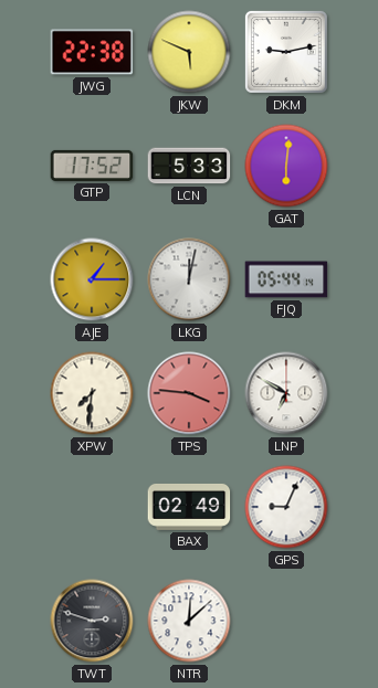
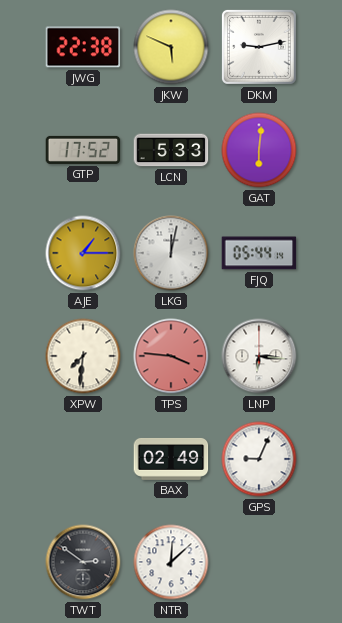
LNP: 6:50 -> 6:16
TWT: 2:48 -> 2:51
